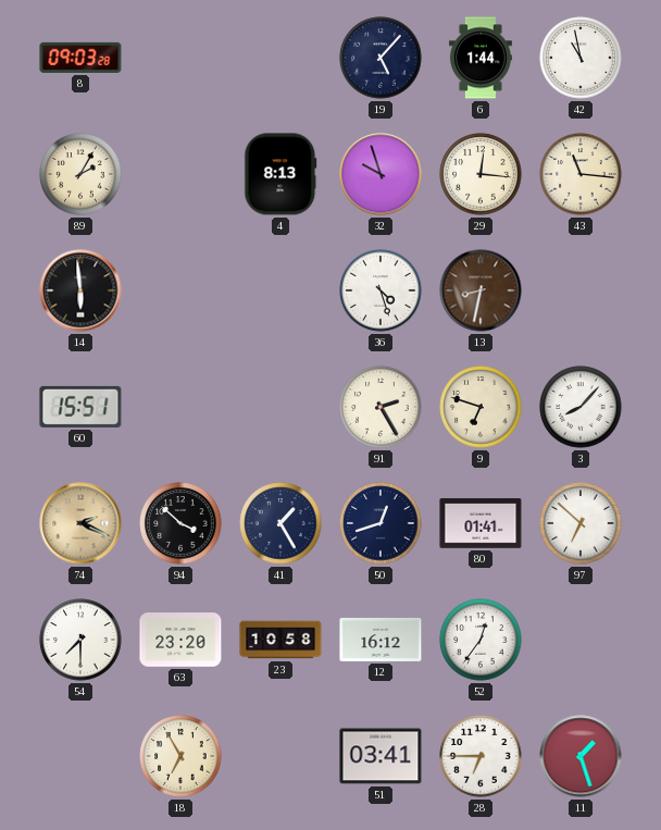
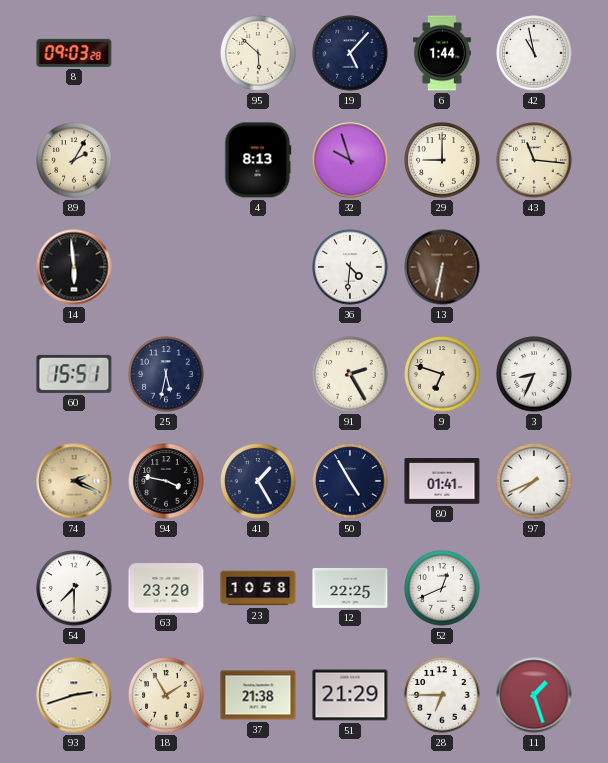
95: none -> 5:52
29: 12:16 -> 9:00
36: 4:27 -> 4:31
13: 8:32 -> 6:32
25: none -> 5:32
3: 8:07 -> 8:34
94: 3:52 -> 3:47
50: 12:42 -> 4:55
97: 6:52 -> 7:41
12: 16:12 -> 22:25
52: 12:36 -> 12:41
93: none -> 2:42
18: 6:55 -> 1:55
37: none -> 21:38
51: 03:41 -> 21:29
